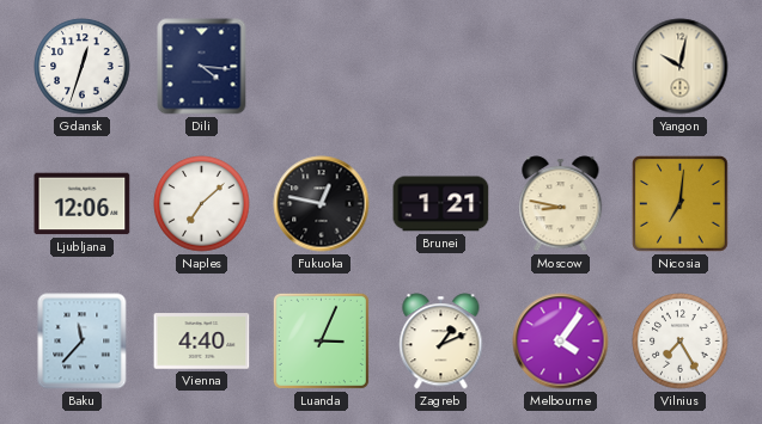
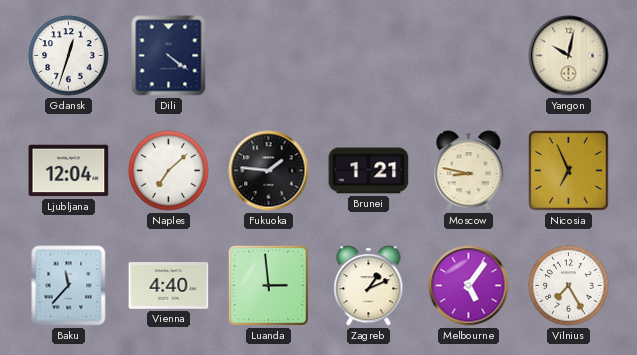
Dili: 4:16 -> 4:21
Ljubljana: 12:06 -> 12:04
Fukuoka: 12:47 -> 1:46
Nicosia: 7:01 -> 6:56
Luanda: 3:04 -> 2:59
Melbourne: 4:06 -> 5:06
